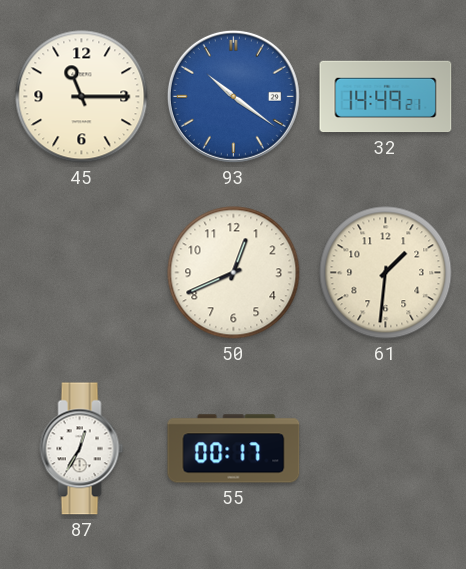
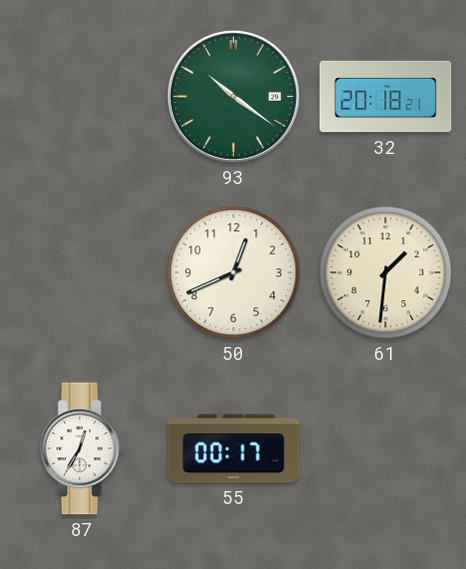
45: 11:15 -> none
93 dial: blue -> green
32: 14:49 -> 20:18
